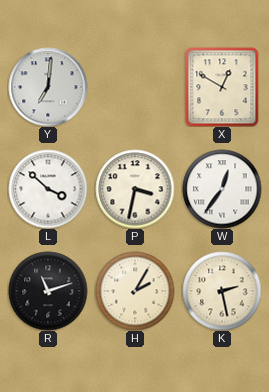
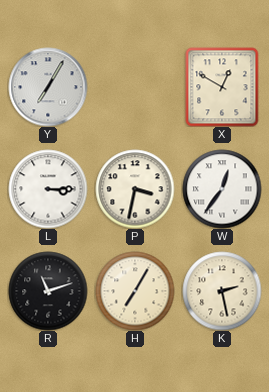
Y: 7:01 -> 7:05
L: 3:52 -> 3:15
H: 2:05 -> 7:05
